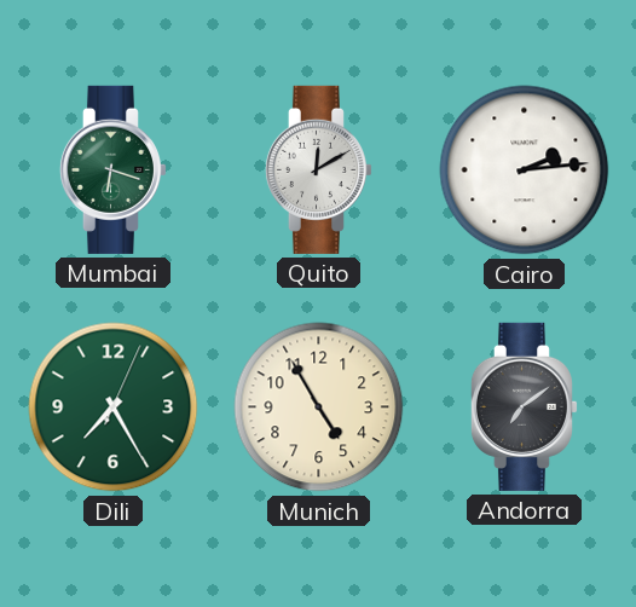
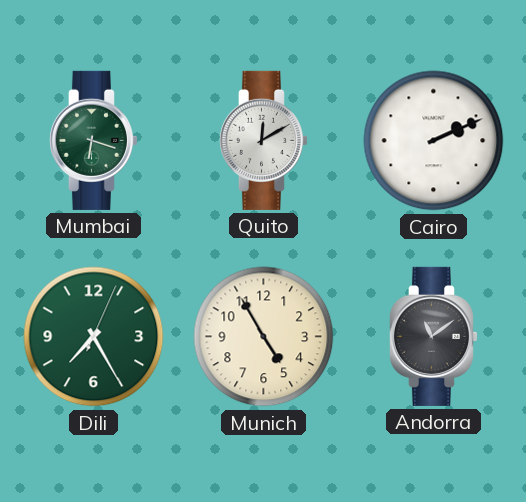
Cairo: 2:14 -> 2:11
Andorra: 7:09 -> 11:09
